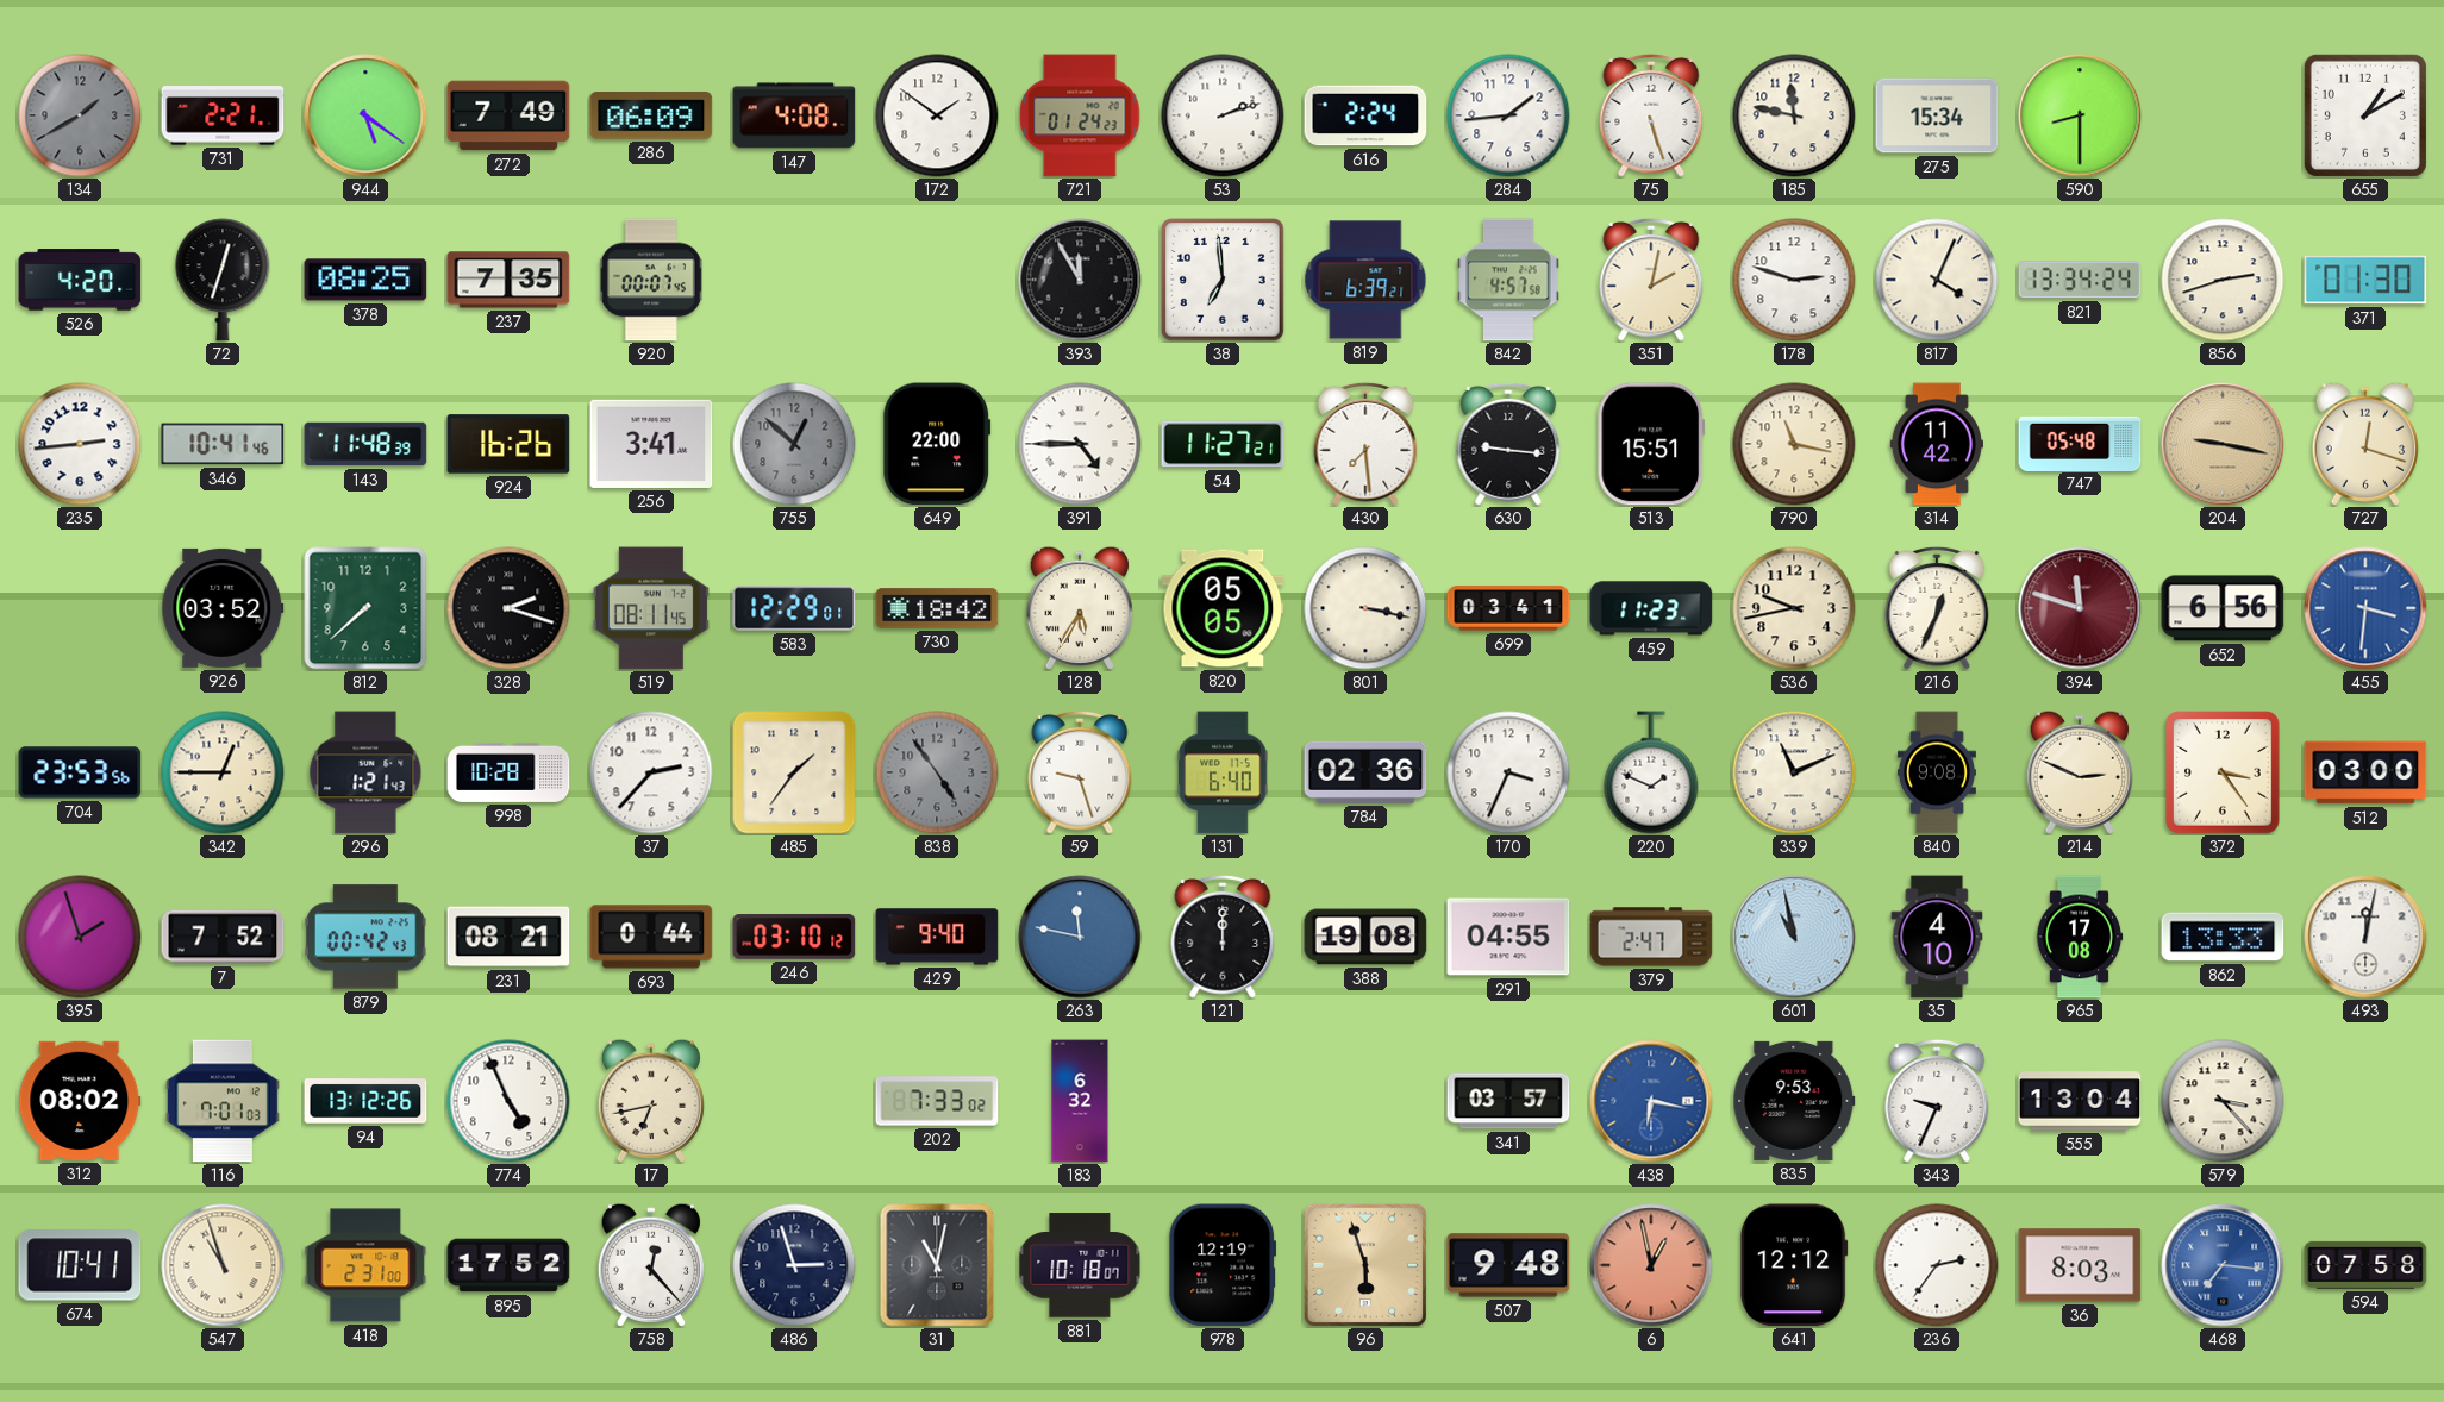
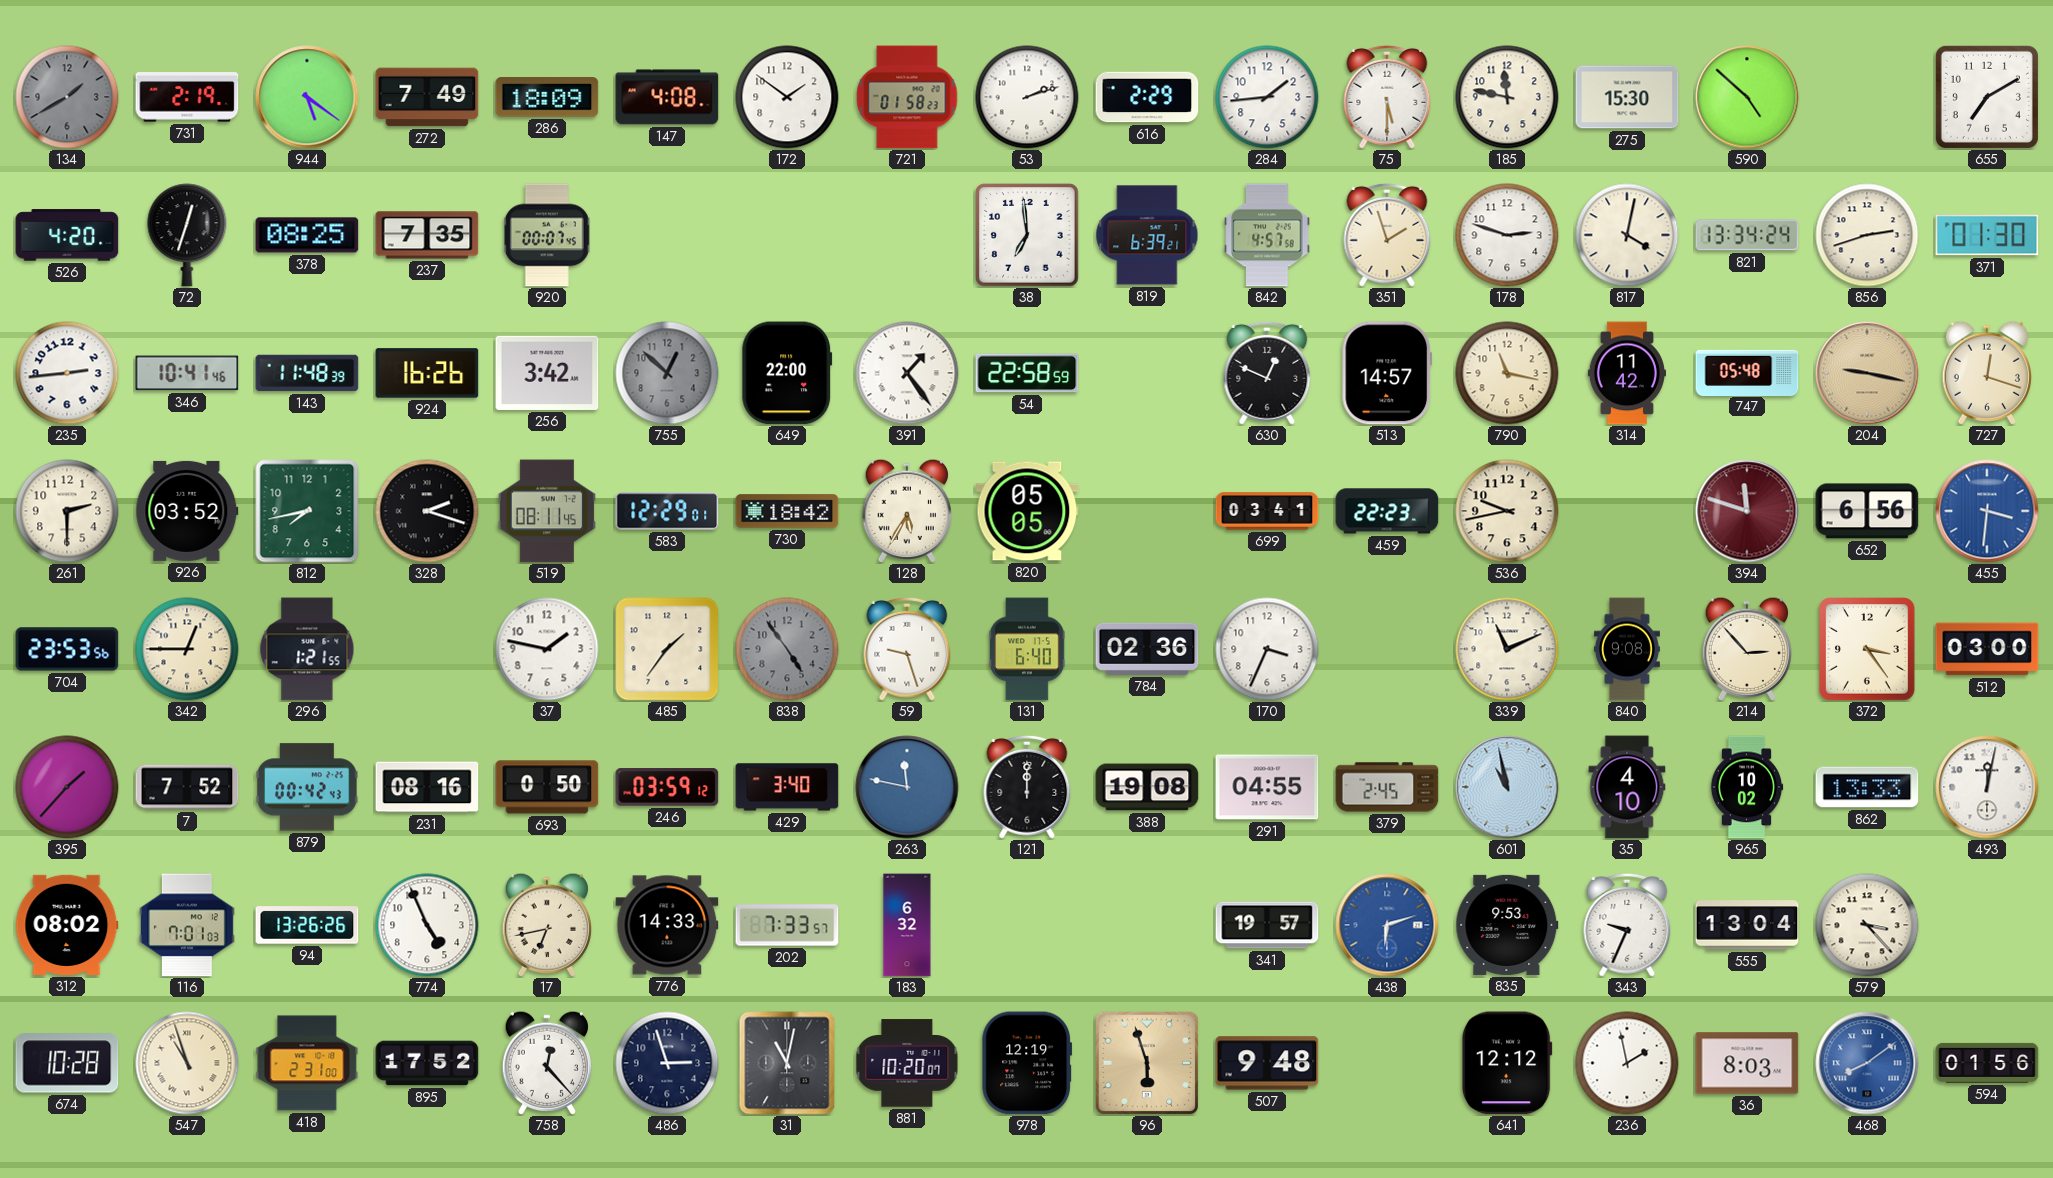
731: 2:21 -> 2:19
286: 06:09 -> 18:09
721: 01:24 -> 01:58
616: 2:24 -> 2:29
75: 5:27 -> 5:30
275: 15:34 -> 15:30
590: 8:30 -> 4:52
655: 1:10 -> 7:10
393: 11:55 -> none
351: 2:02 -> 1:57
817: 4:04 -> 4:02
256: 3:41 -> 3:42
391: 4:45 -> 1:24
54: 11:27 -> 22:58
430: 7:29 -> none
630: 9:16 -> 12:49
513: 15:51 -> 14:57
261: none -> 2:30
812: 7:38 -> 7:43
801: 3:17 -> none
459: 11:23 -> 22:23
216: 12:34 -> none
296: 1:21:43 -> 1:21:55
998: 10:28 -> none
37: 2:37 -> 1:47
220: 1:49 -> none
214: 2:49 -> 2:53
395: 1:57 -> 1:37
231: 08:21 -> 08:16
693: 0:44 -> 0:50
246: 03:10 -> 03:59
429: 9:40 -> 3:40
379: 2:47 -> 2:45
965: 17:08 -> 10:02
94: 13:12 -> 13:26
776: none -> 14:33
202: 7:33:02 -> 7:33:57
341: 03:57 -> 19:57
438: 6:17 -> 6:12
674: 10:41 -> 10:28
881: 10:18 -> 10:20
6: 12:58 -> none
236: 2:36 -> 1:58
468: 7:16 -> 8:09
594: 07:58 -> 01:56
